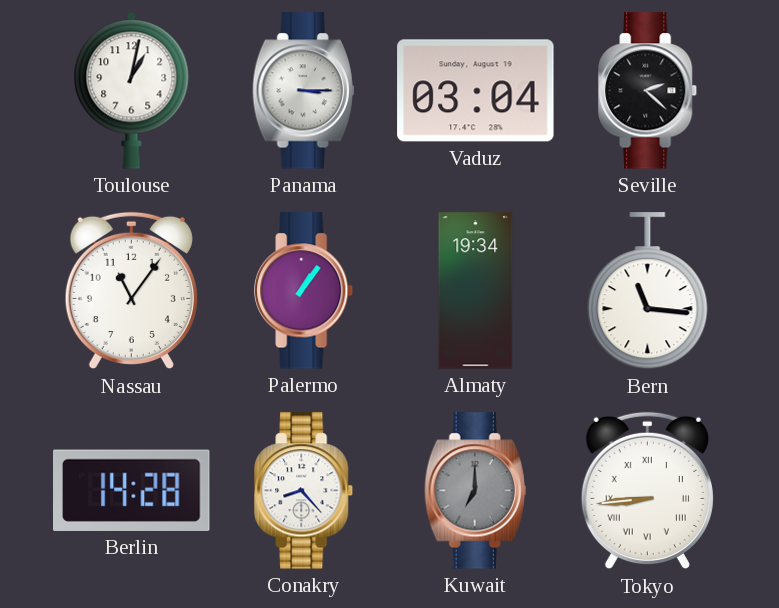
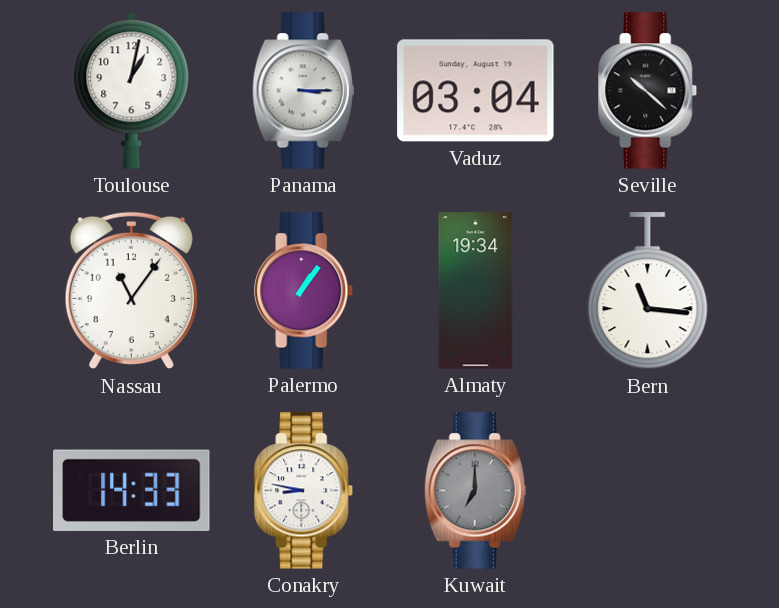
Seville: 2:22 -> 10:22
Berlin: 14:28 -> 14:33
Conakry: 8:23 -> 8:47
Tokyo: 8:44 -> none
